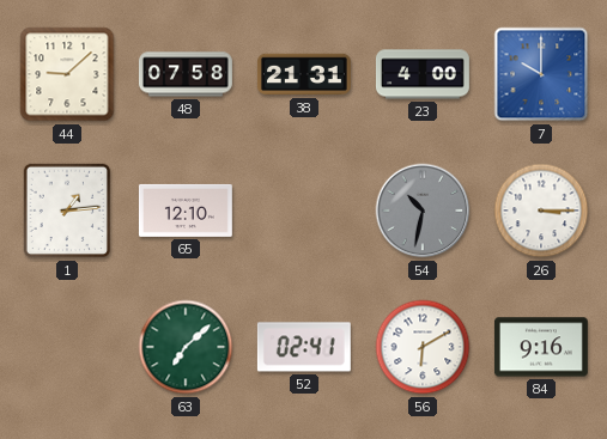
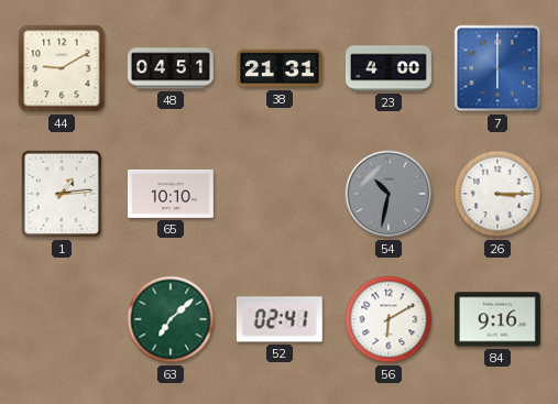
44: 9:08 -> 9:10
48: 07:58 -> 04:51
7: 10:00 -> 6:00
65: 12:10 -> 10:10
